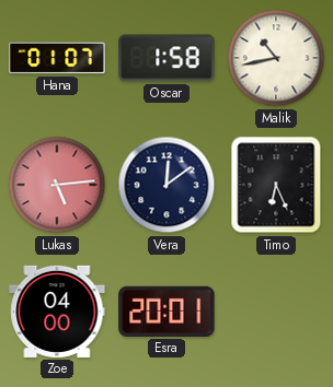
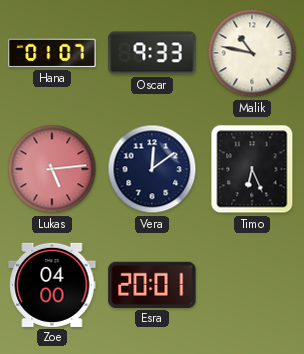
Oscar: 1:58 -> 9:33
Malik: 10:43 -> 10:47
